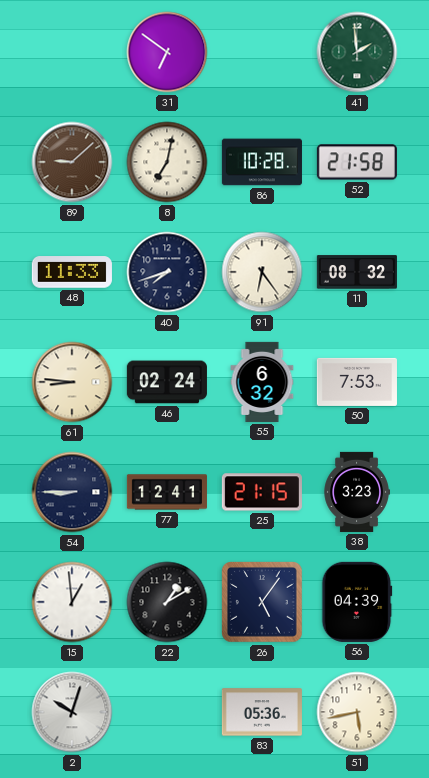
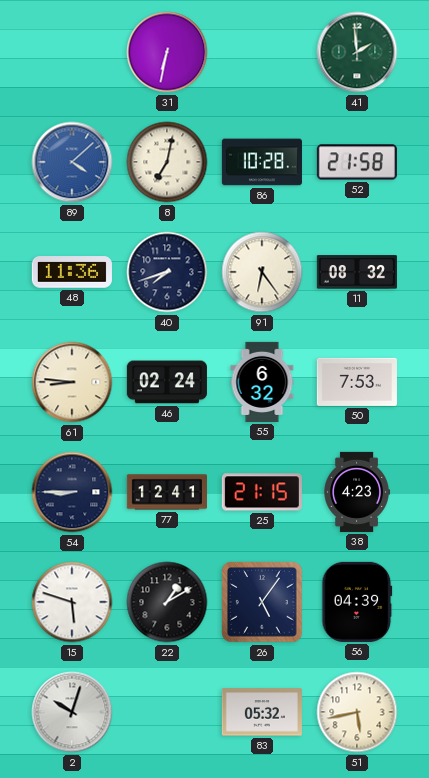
31: 6:51 -> 6:32
89: 9:08 -> 4:08
89 dial: brown -> blue
48: 11:33 -> 11:36
38: 3:23 -> 4:23
15: 12:59 -> 5:48
83: 05:36 -> 05:32
